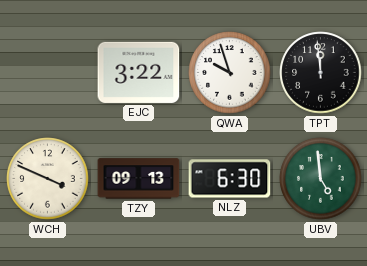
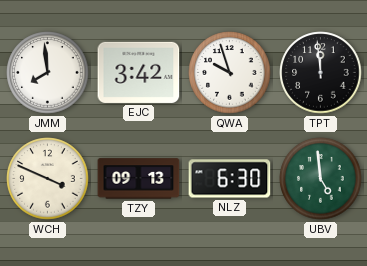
JMM: none -> 7:59
EJC: 3:22 -> 3:42
